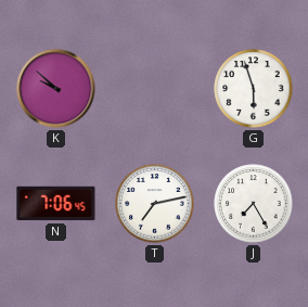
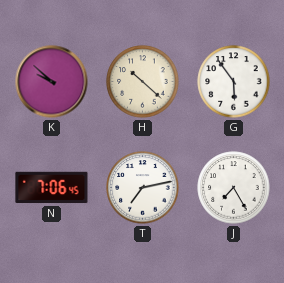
H: none -> 10:22
G: 5:57 -> 5:54
